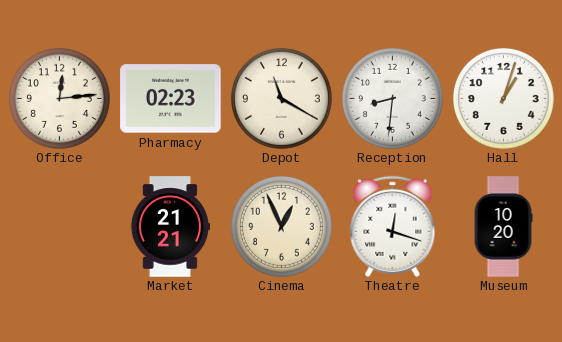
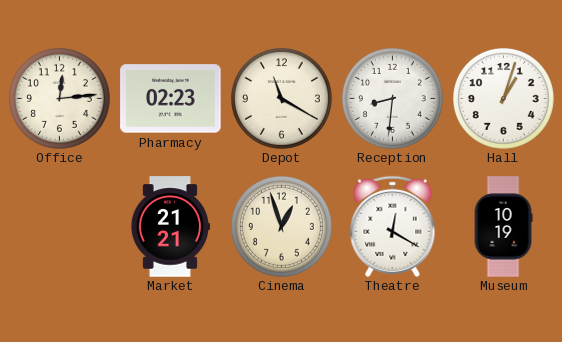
Cinema: 12:56 -> 12:57
Theatre: 12:18 -> 12:20
Museum: 10:20 -> 10:19
